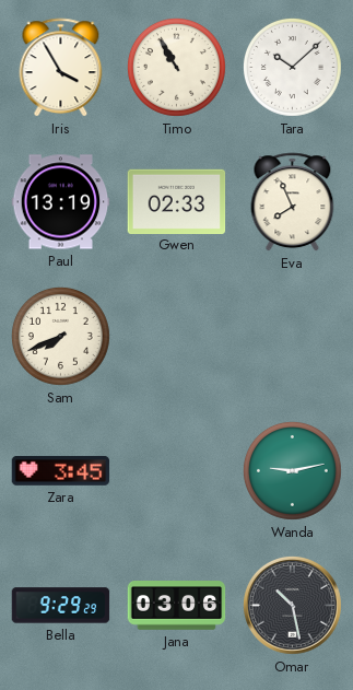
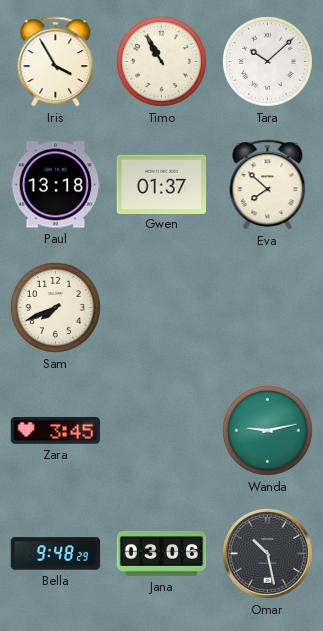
Paul: 13:19 -> 13:18
Gwen: 02:33 -> 01:37
Eva: 7:56 -> 7:52
Bella: 9:29 -> 9:48
